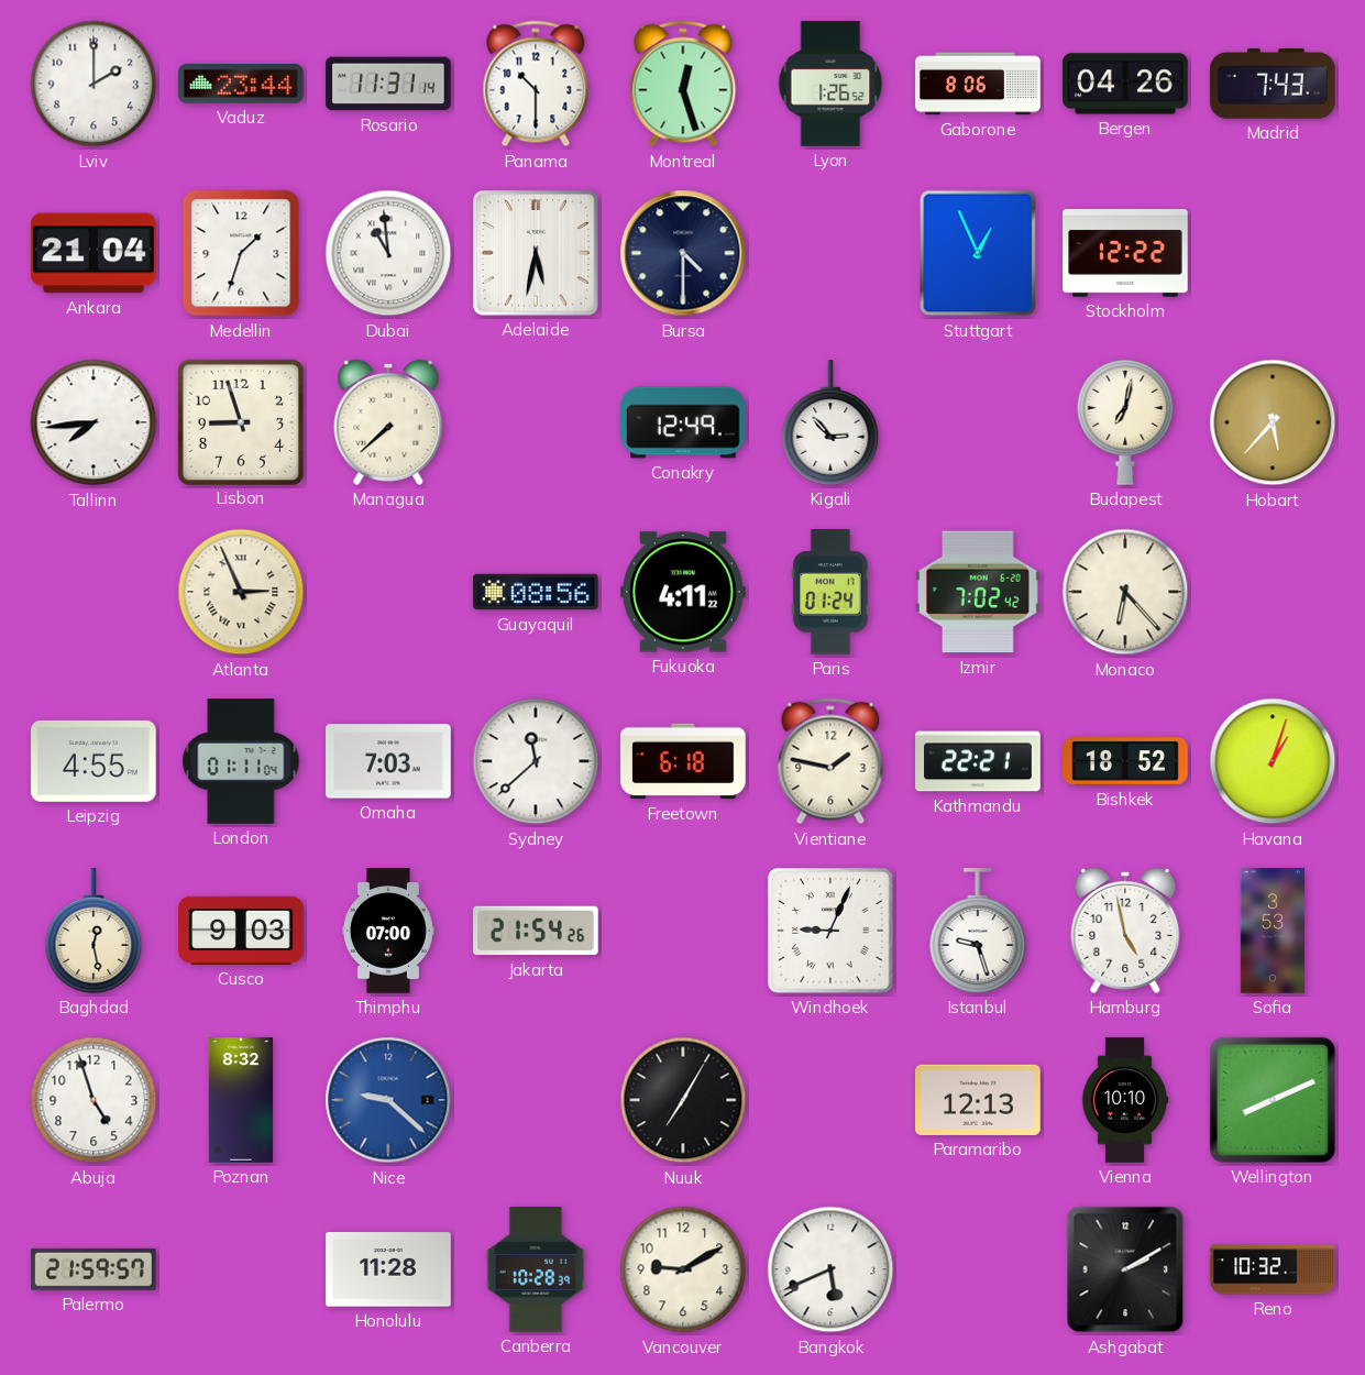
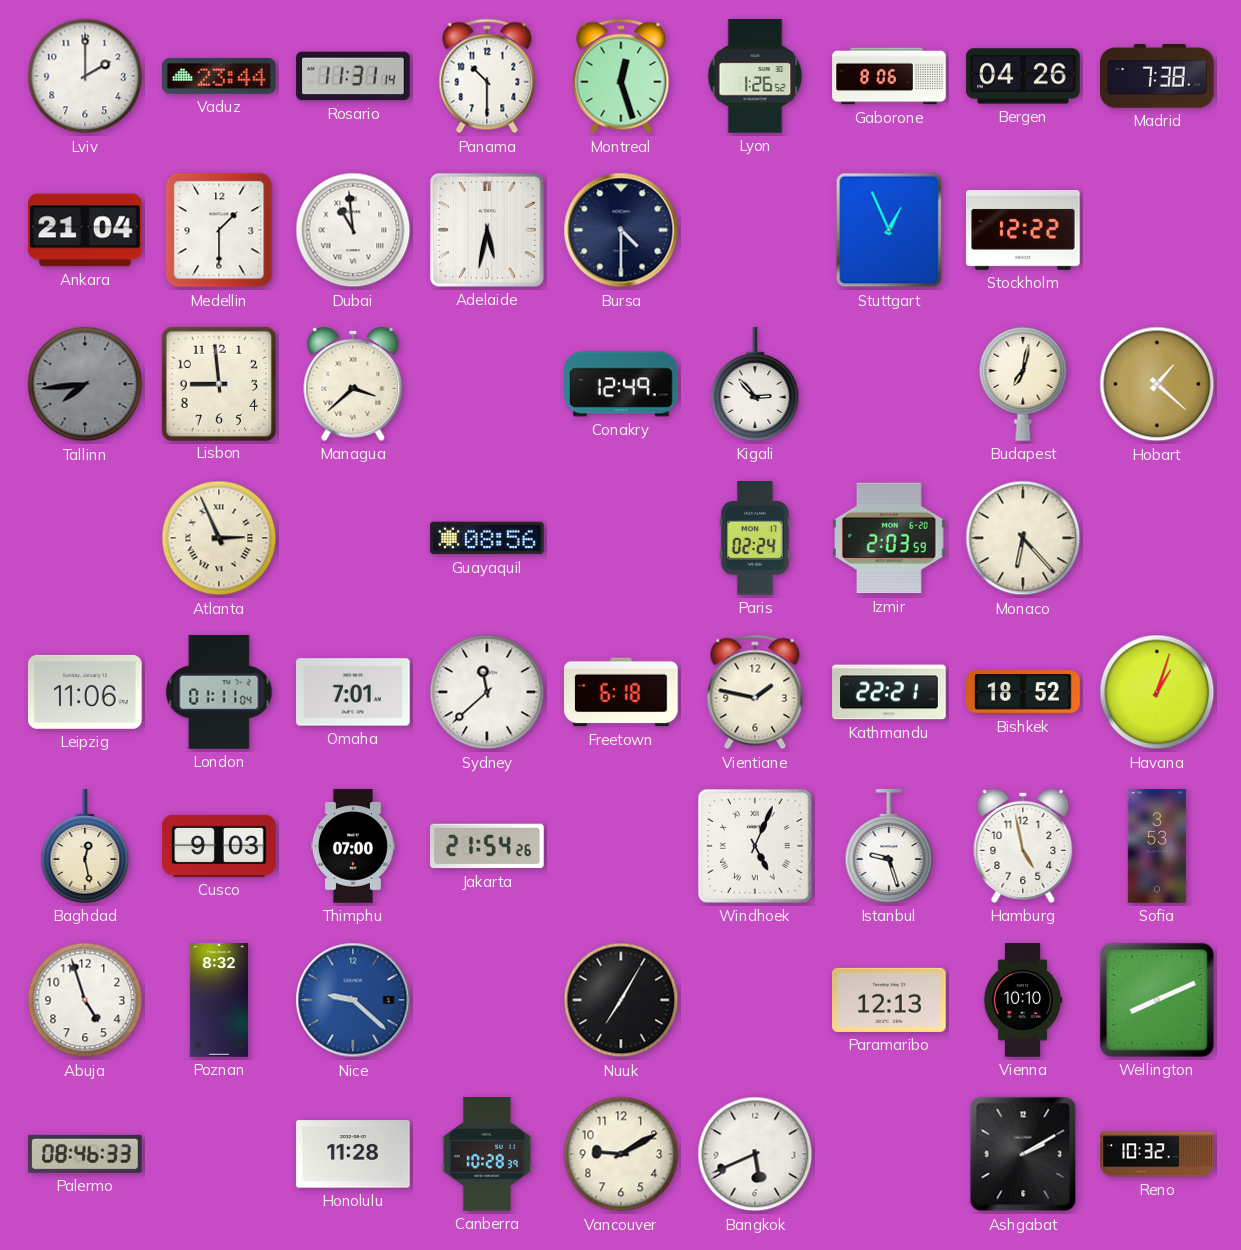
Madrid: 7:43 -> 7:38
Medellin: 1:33 -> 1:30
Tallinn dial: white -> grey
Lisbon: 8:57 -> 8:59
Managua: 7:38 -> 3:38
Hobart: 5:37 -> 1:22
Fukuoka: 4:11 -> none
Paris: 01:24 -> 02:24
Izmir: 7:02 -> 2:03
Leipzig: 4:55 -> 11:06
Omaha: 7:03 -> 7:01
Windhoek: 9:04 -> 5:04
Palermo: 21:59 -> 08:46
